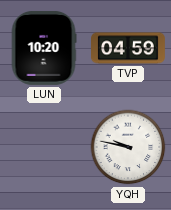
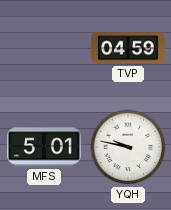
LUN: 10:20 -> none
MFS: none -> 5:01
